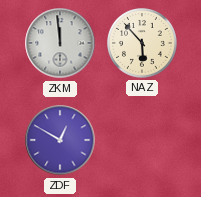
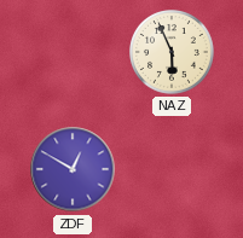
ZKM: 11:59 -> none
NAZ: 5:53 -> 5:56
